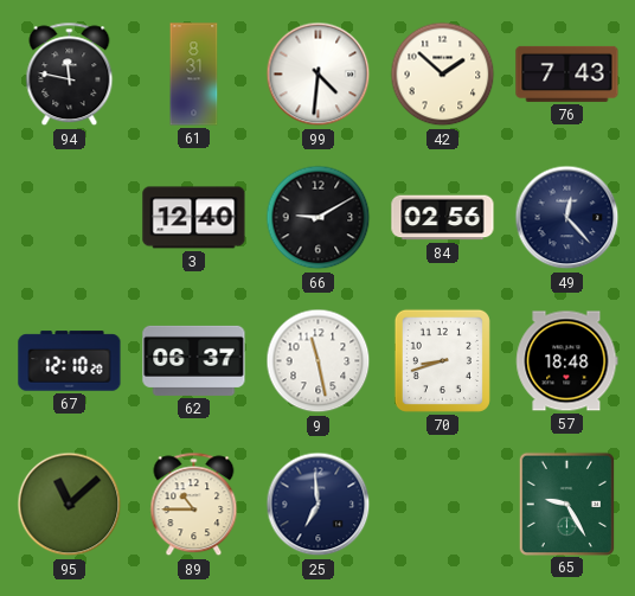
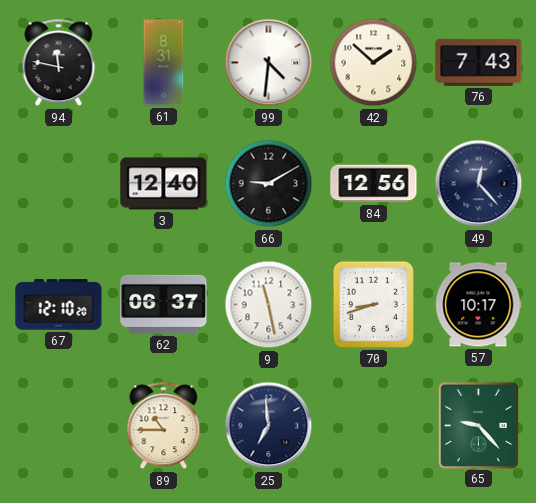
84: 02:56 -> 12:56
57: 18:48 -> 10:17
95: 11:08 -> none
65: 9:25 -> 9:23
